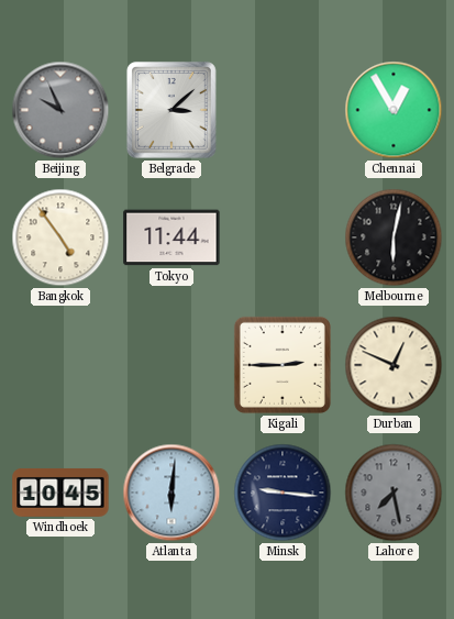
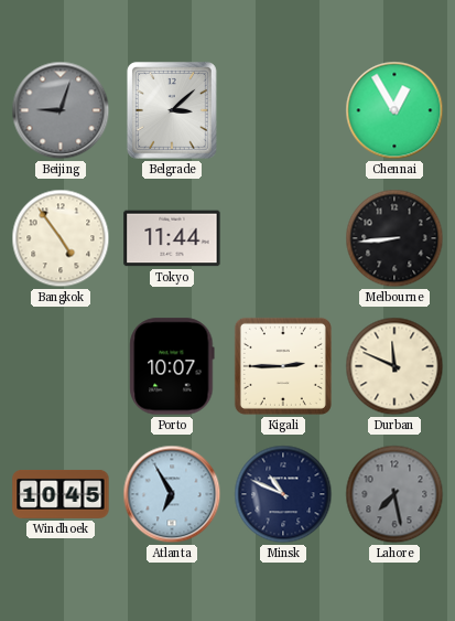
Beijing: 9:56 -> 9:03
Melbourne: 6:02 -> 8:44
Porto: none -> 10:07
Durban: 12:49 -> 11:49
Atlanta: 6:01 -> 6:55
Minsk: 9:16 -> 10:49
